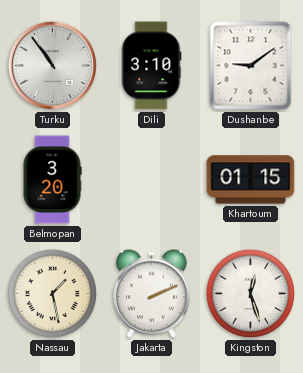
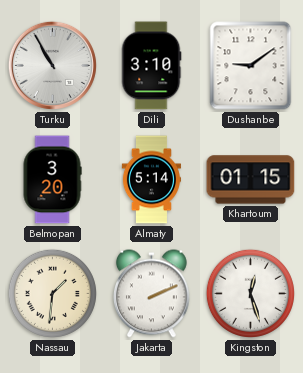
Turku: 10:54 -> 10:55
Almaty: none -> 5:14
Nassau: 1:28 -> 1:31
